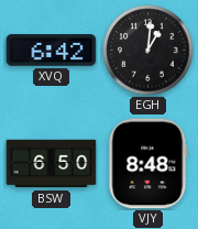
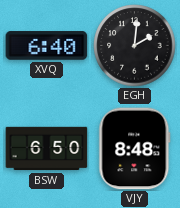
XVQ: 6:42 -> 6:40
EGH: 1:01 -> 2:01
